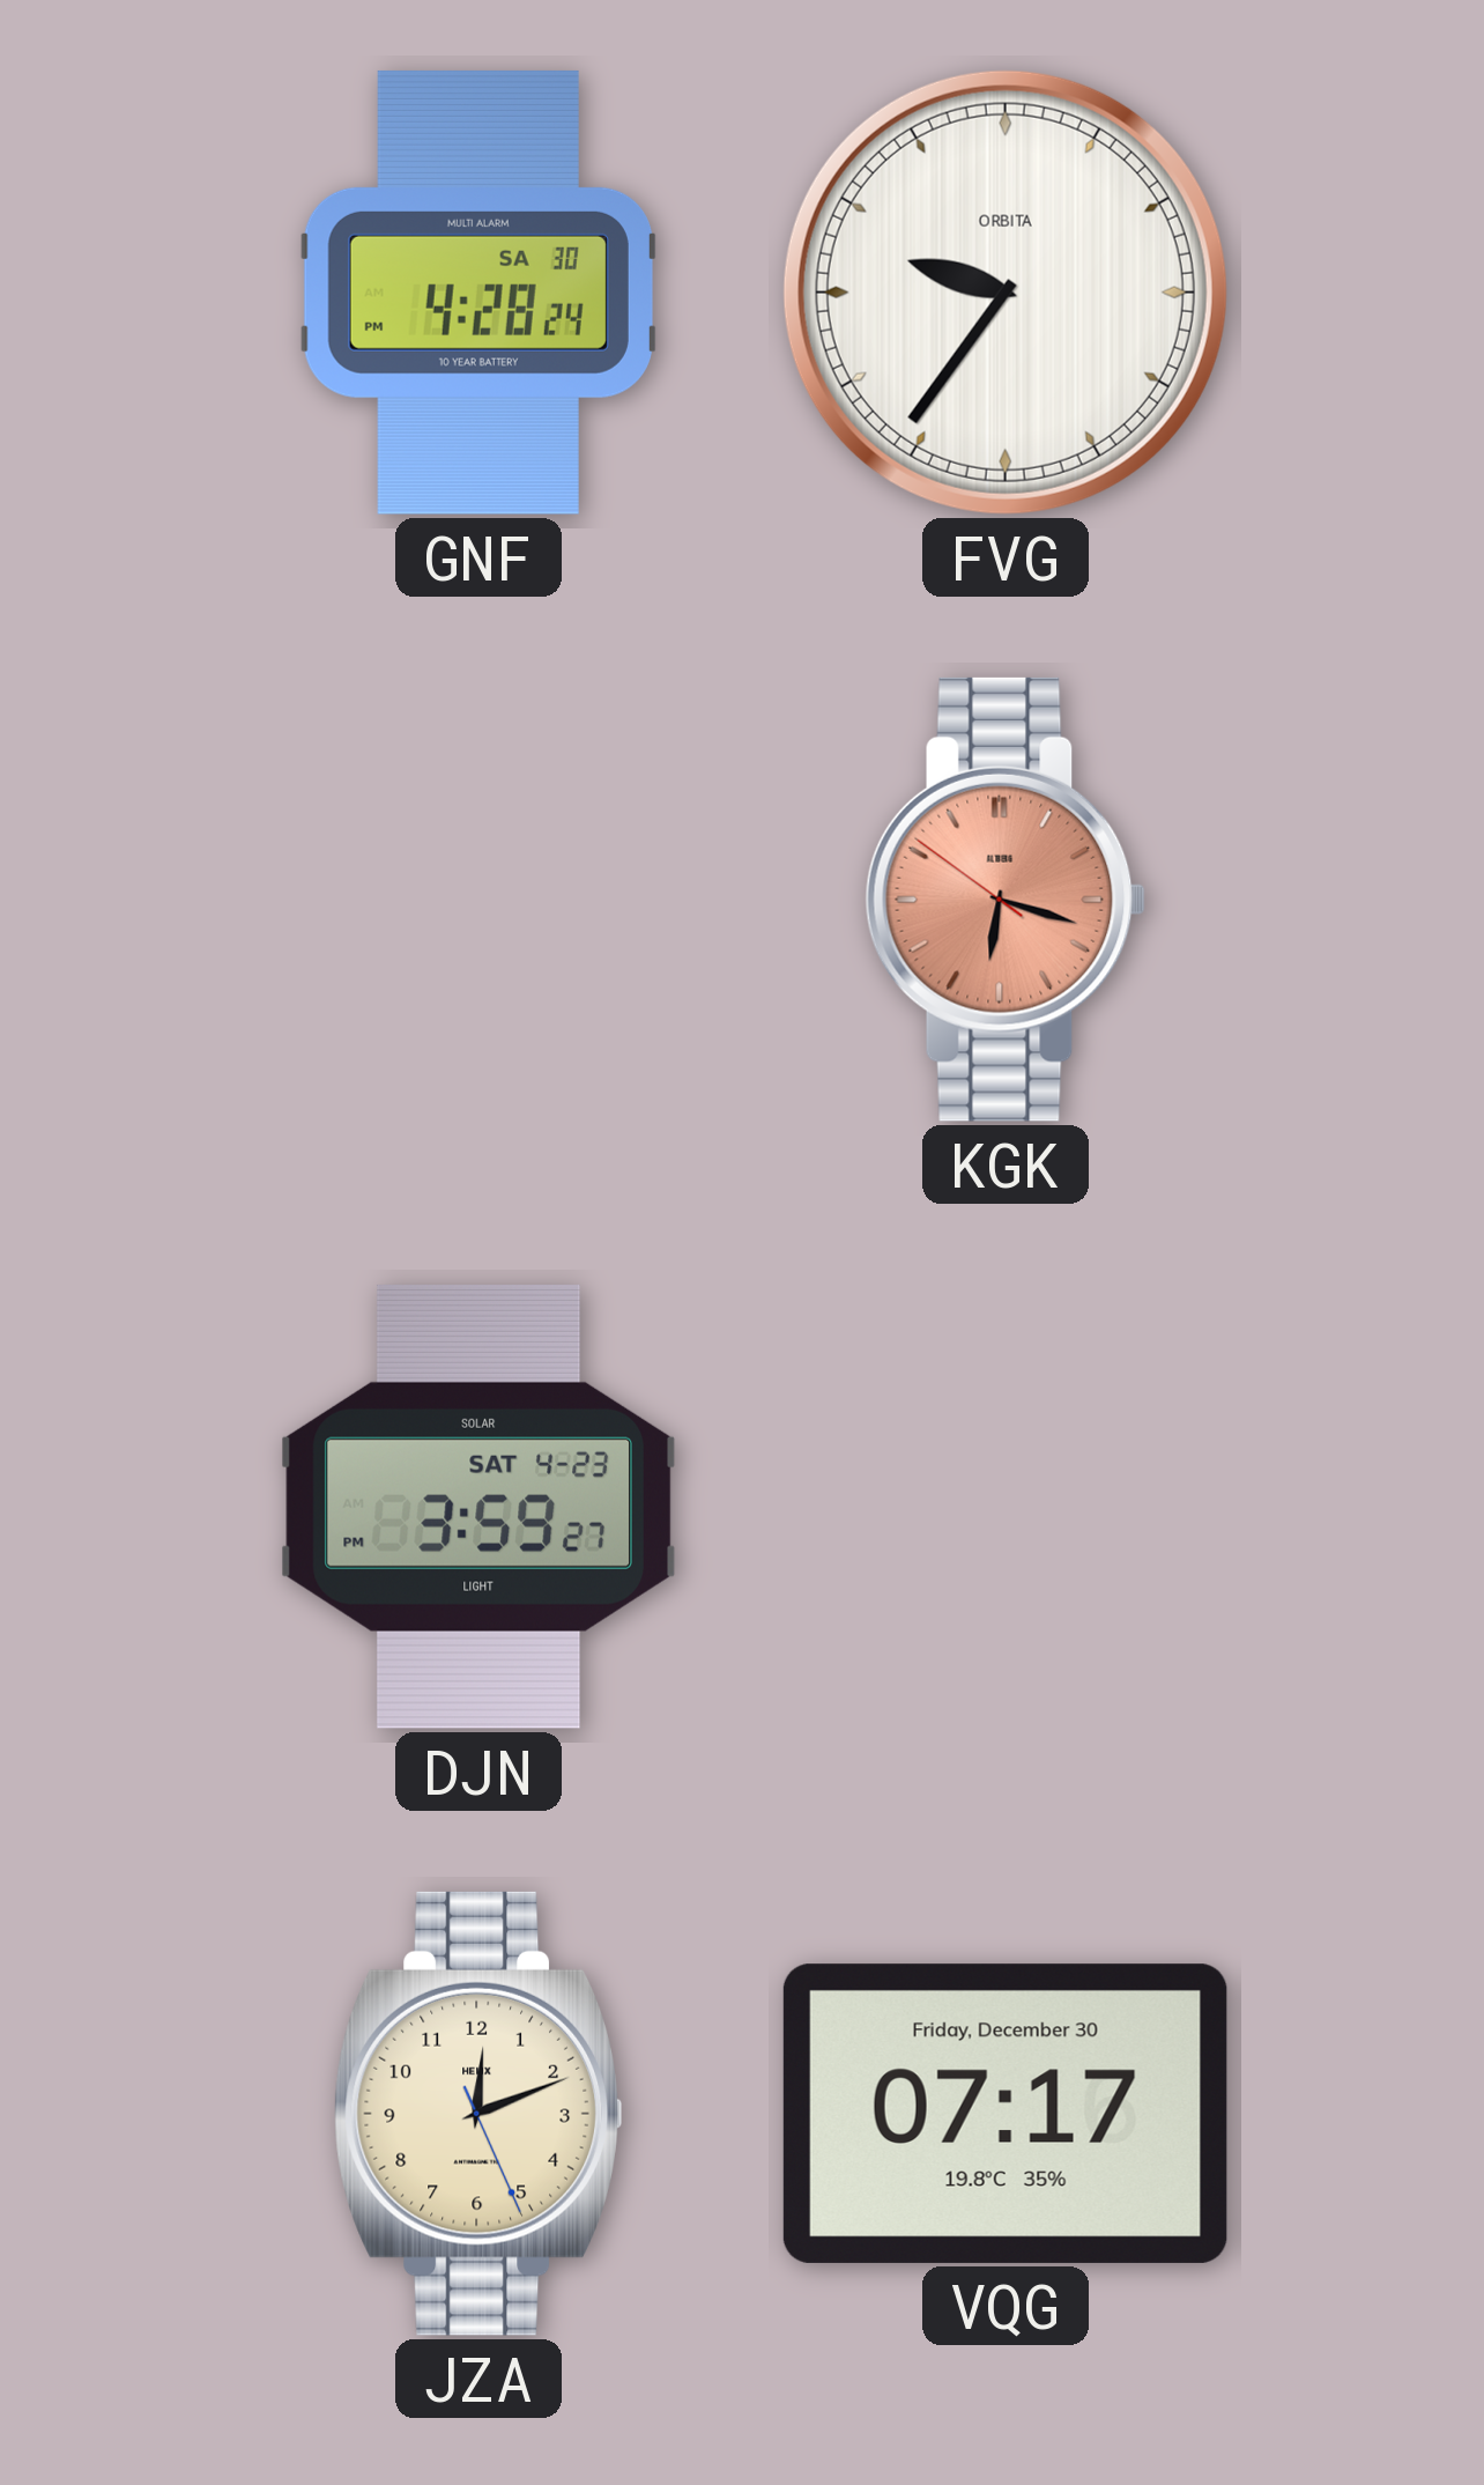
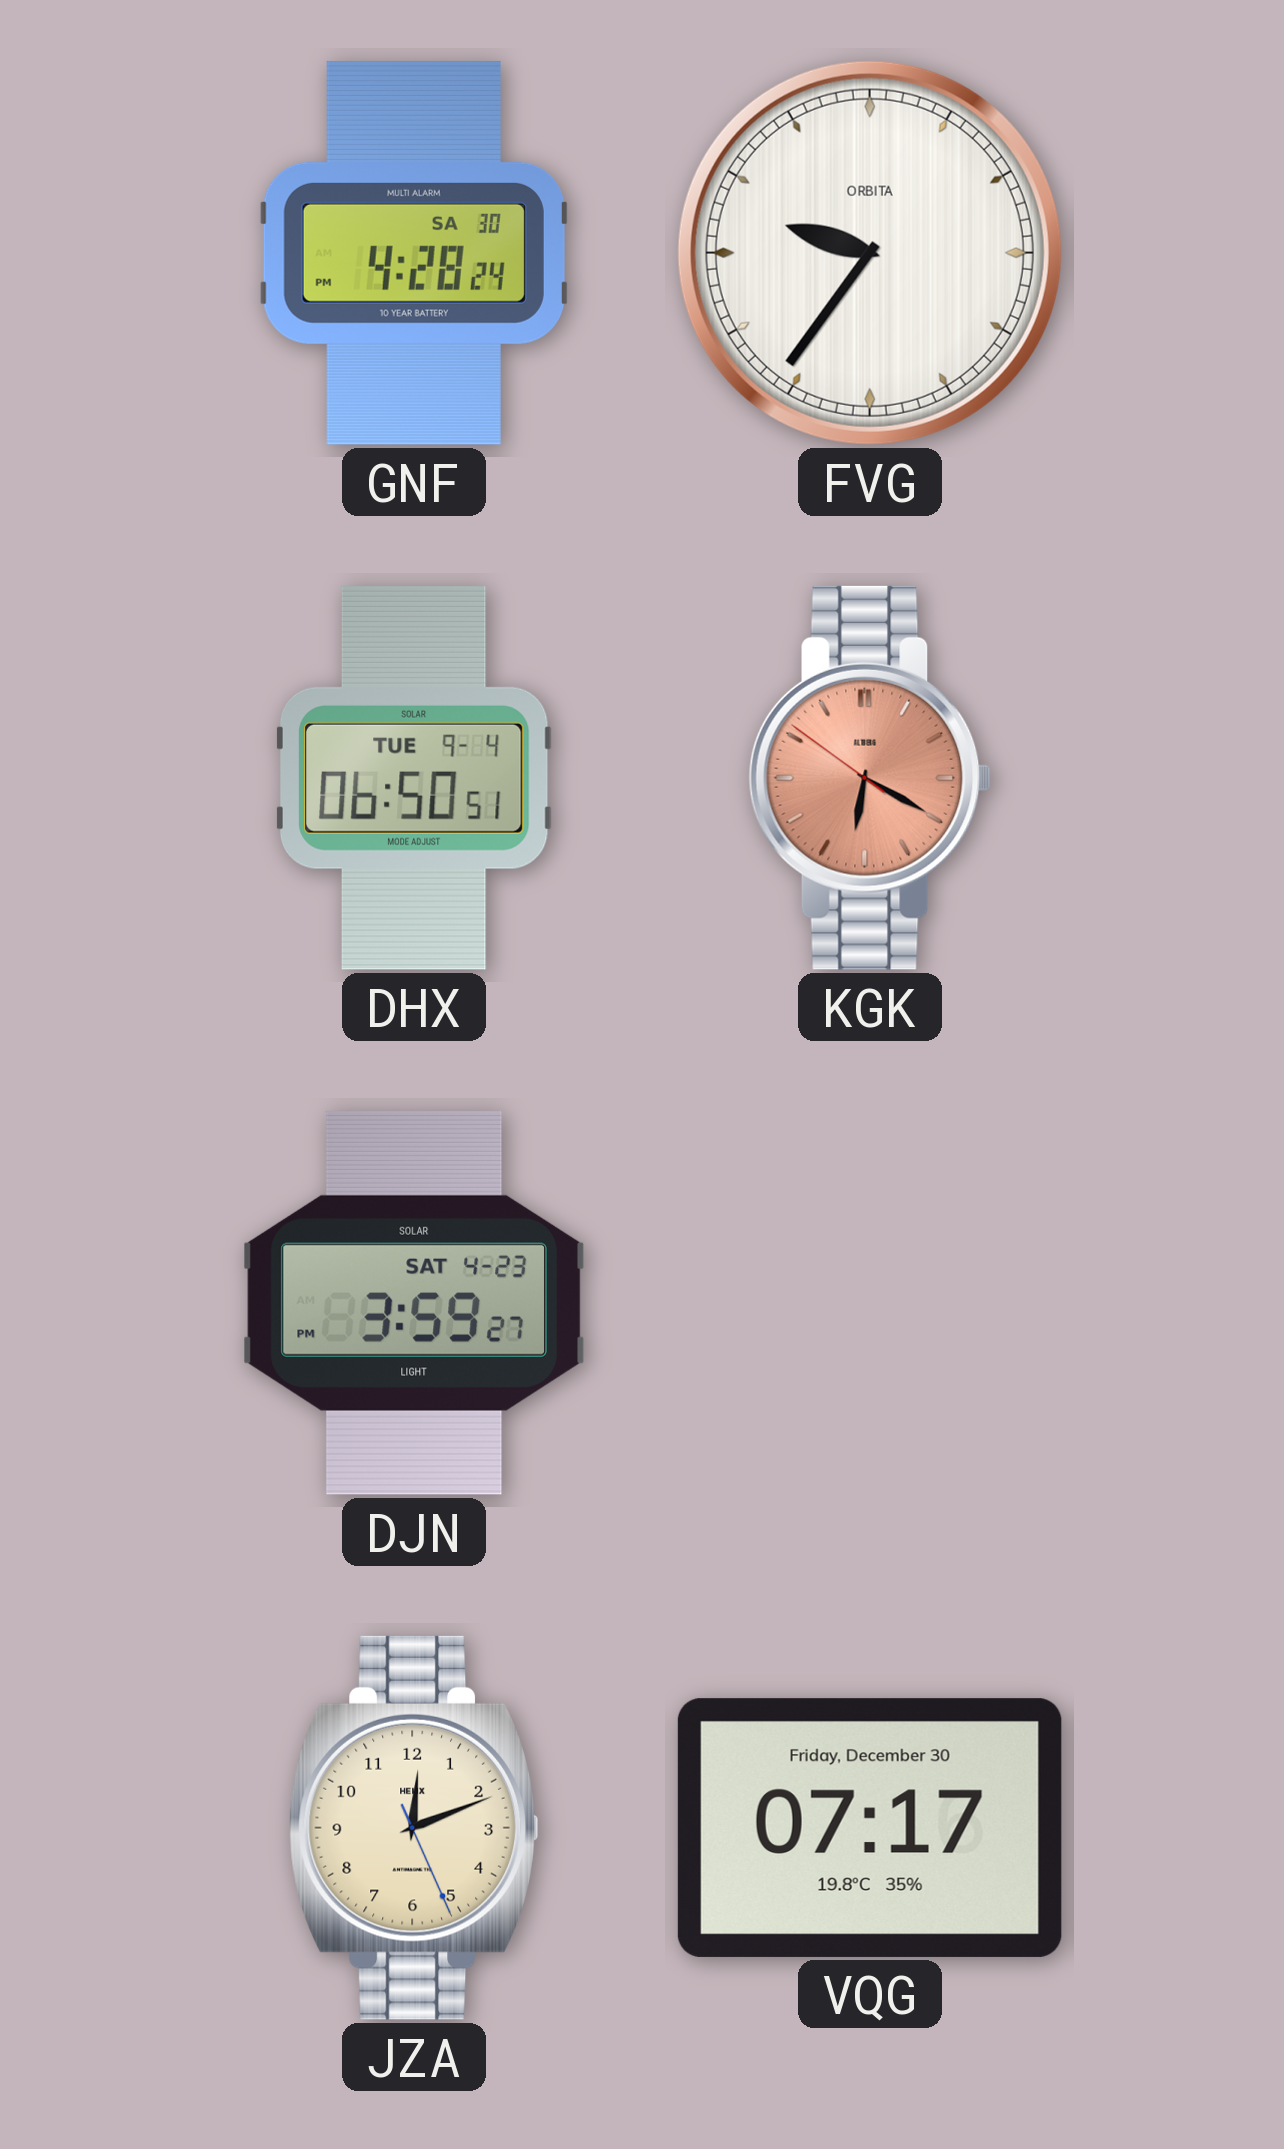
DHX: none -> 06:50
KGK: 6:17 -> 6:19
